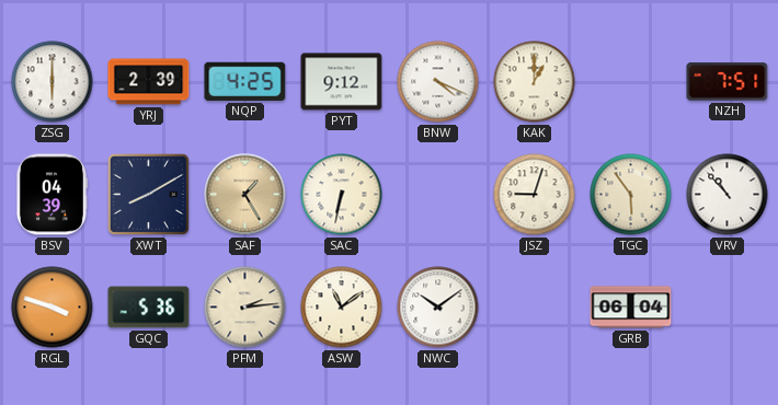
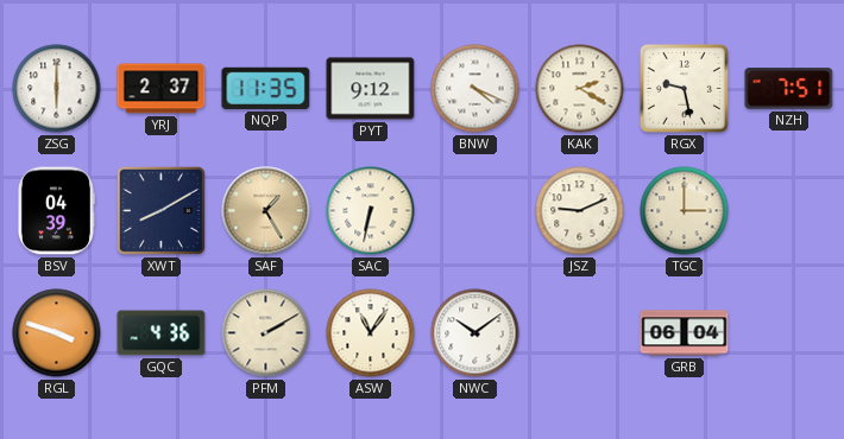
YRJ: 2:39 -> 2:37
NQP: 4:25 -> 11:35
KAK: 1:00 -> 2:20
RGX: none -> 9:28
JSZ: 9:03 -> 9:11
TGC: 5:54 -> 3:00
VRV: 10:53 -> none
GQC: 5:36 -> 4:36
PFM: 2:14 -> 2:10
ASW: 11:09 -> 11:06
